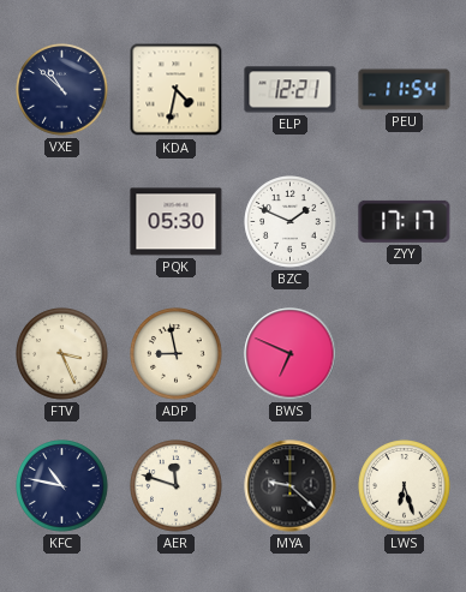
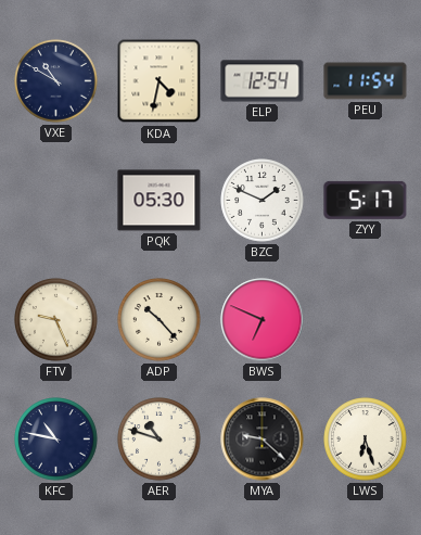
VXE: 10:52 -> 10:50
ELP: 12:21 -> 12:54
ZYY: 17:17 -> 5:17
FTV: 3:26 -> 9:26
ADP: 8:58 -> 10:23
AER: 11:48 -> 10:48
